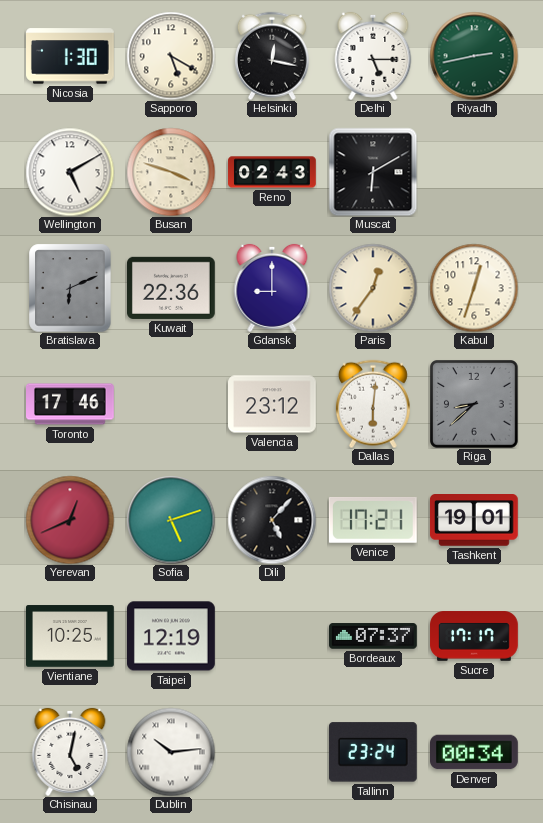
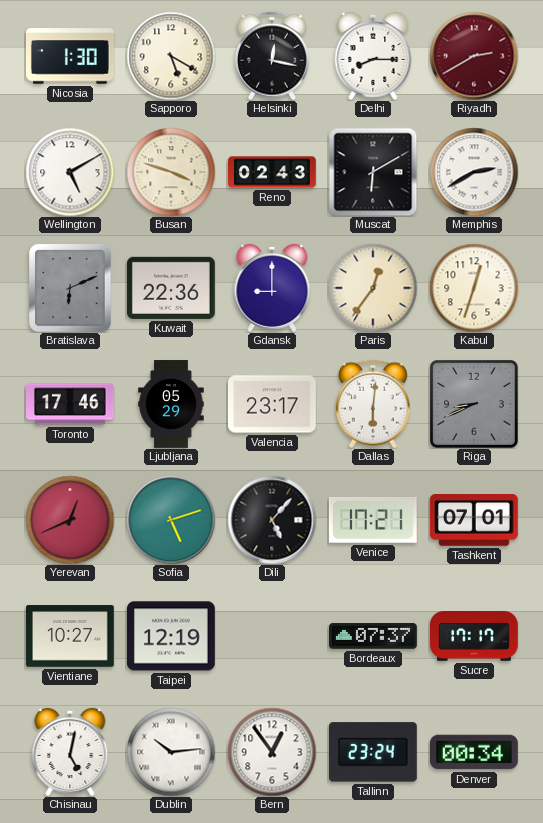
Delhi: 5:15 -> 8:15
Riyadh: 2:43 -> 2:40
Riyadh dial: green -> burgundy
Memphis: none -> 2:40
Ljubljana: none -> 05:29
Valencia: 23:12 -> 23:17
Riga: 8:38 -> 8:41
Tashkent: 19:01 -> 07:01
Vientiane: 10:25 -> 10:27
Bern: none -> 12:54
